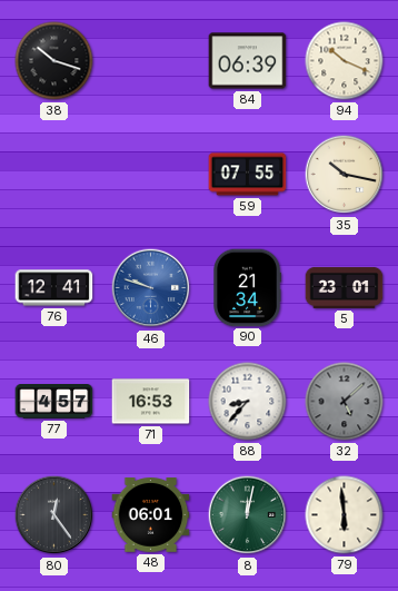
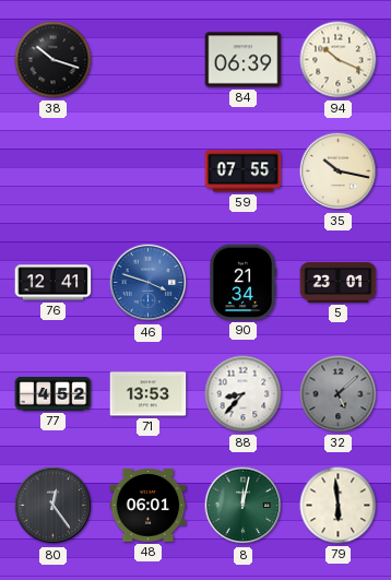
46: 9:48 -> 3:48
77: 4:57 -> 4:52
71: 16:53 -> 13:53
